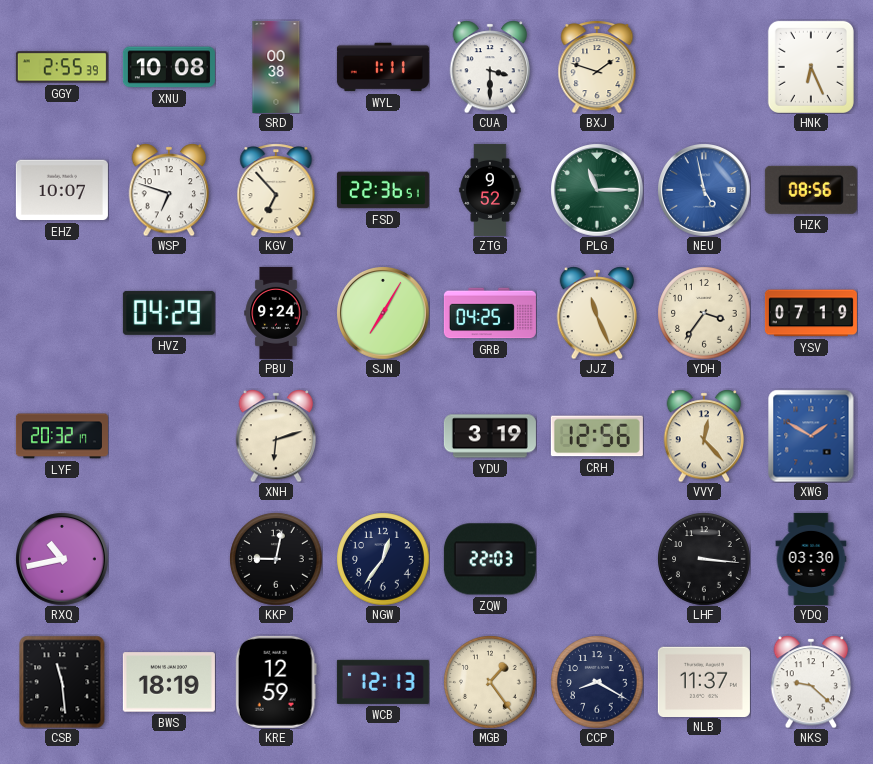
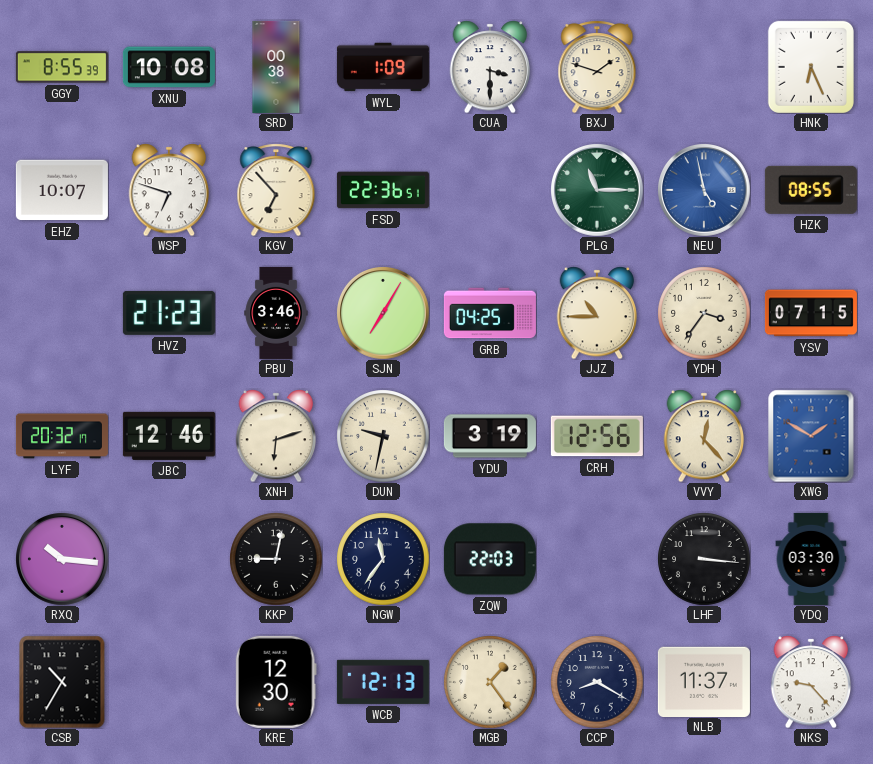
GGY: 2:55 -> 8:55
WYL: 1:11 -> 1:09
ZTG: 9:52 -> none
HZK: 08:56 -> 08:55
HVZ: 04:29 -> 21:23
PBU: 9:24 -> 3:46
JJZ: 11:26 -> 10:45
YSV: 07:19 -> 07:15
JBC: none -> 12:46
DUN: none -> 9:32
RXQ: 10:43 -> 10:16
NGW: 12:36 -> 11:36
CSB: 11:29 -> 10:35
BWS: 18:19 -> none
KRE: 12:59 -> 12:30
NKS: 9:22 -> 9:23
